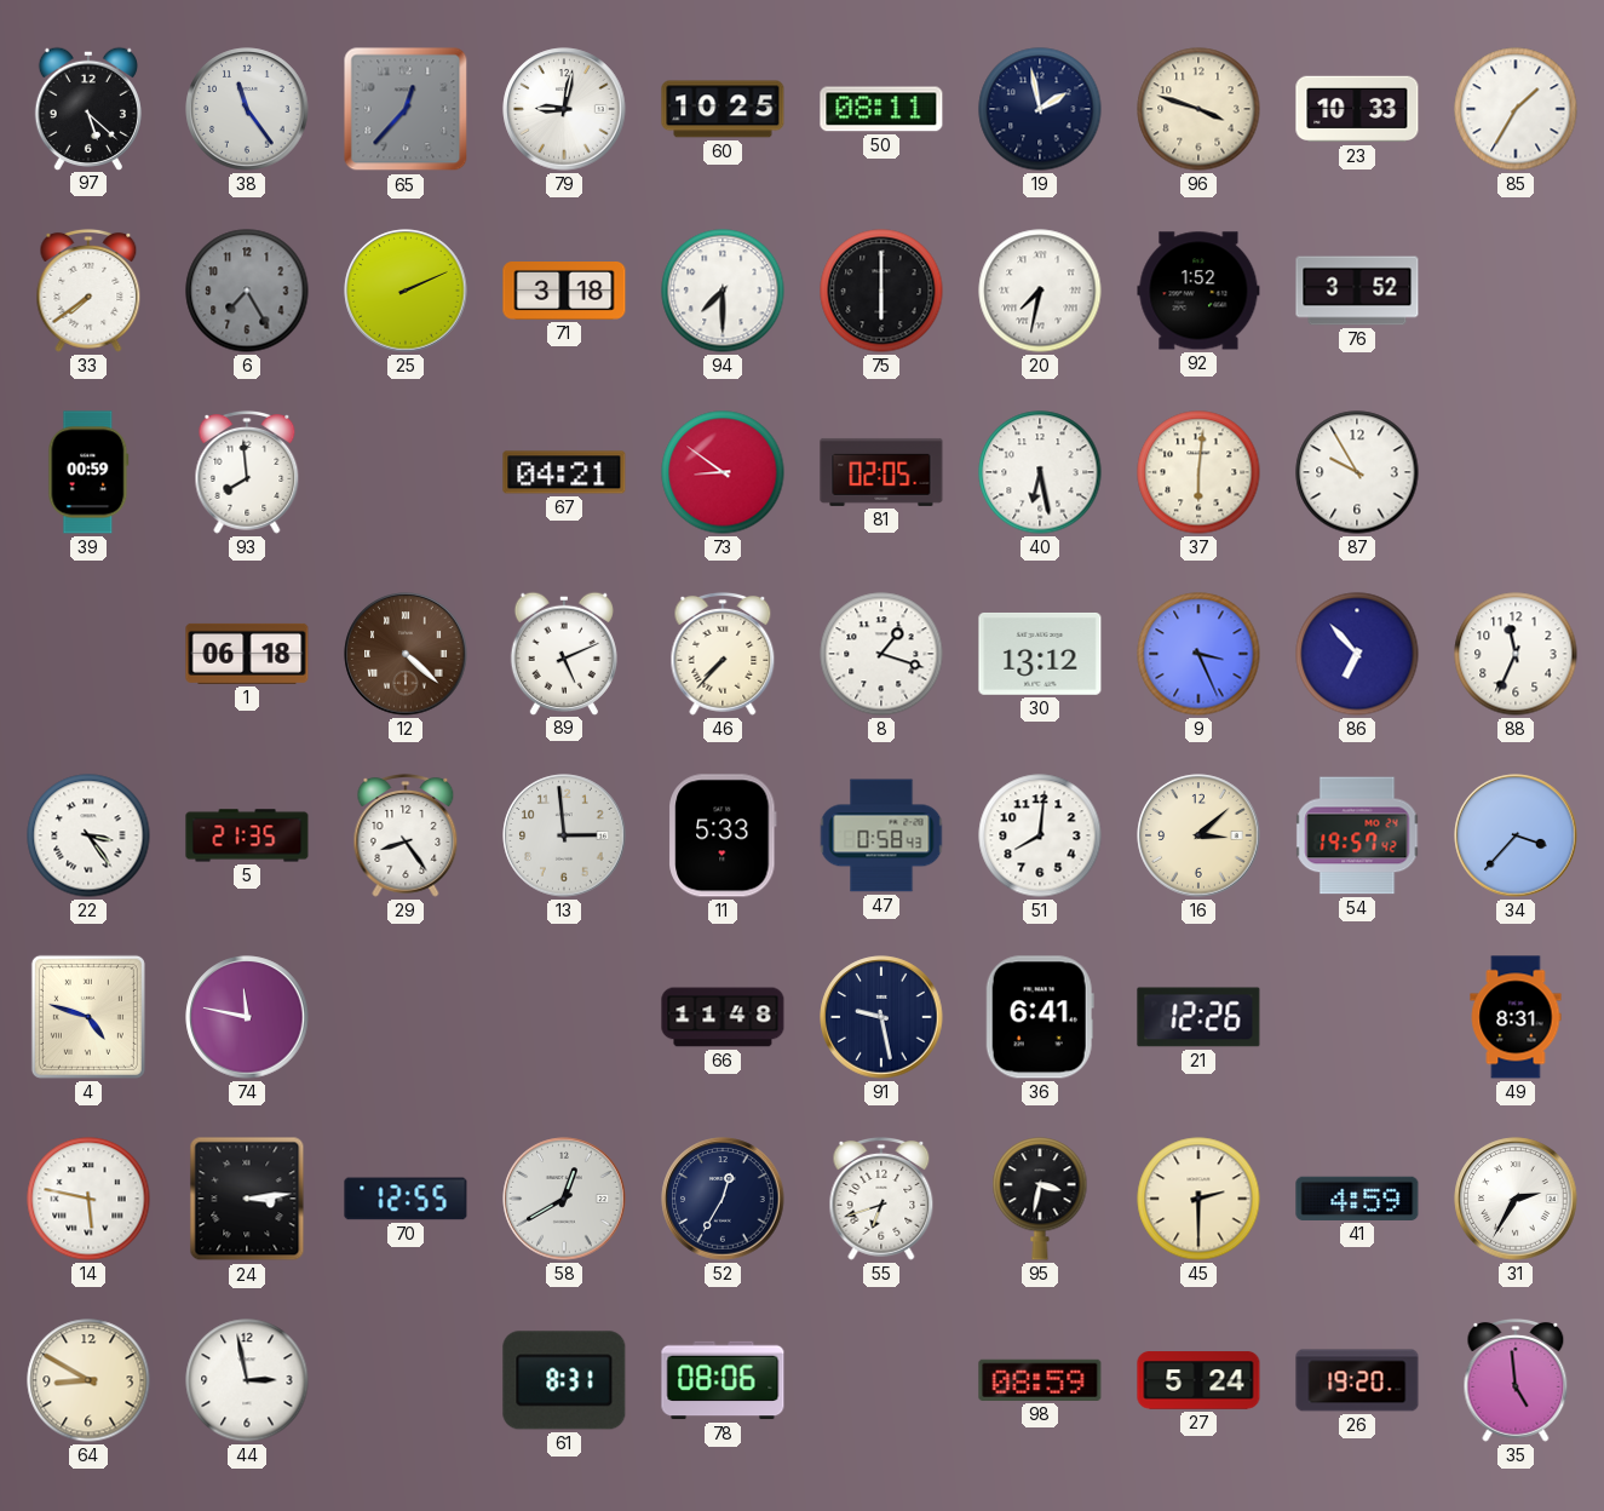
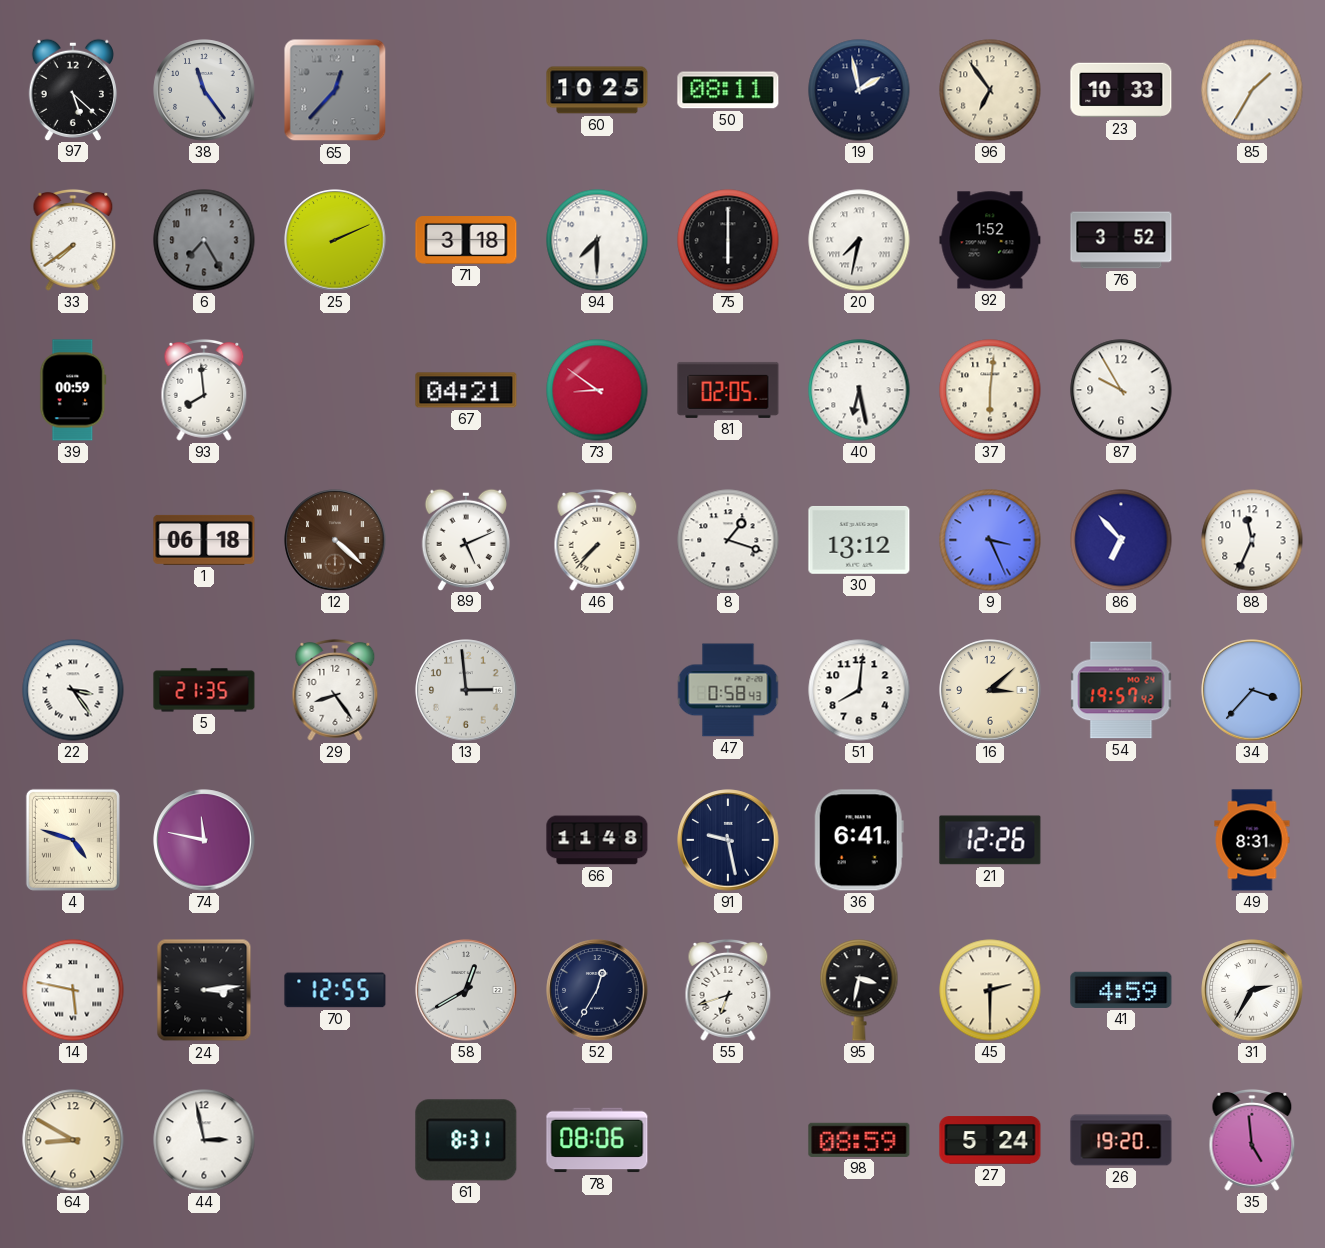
79: 9:02 -> none
96: 3:48 -> 6:54
11: 5:33 -> none
